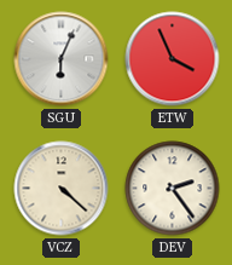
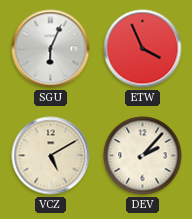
VCZ: 4:22 -> 5:10
DEV: 2:24 -> 2:07
